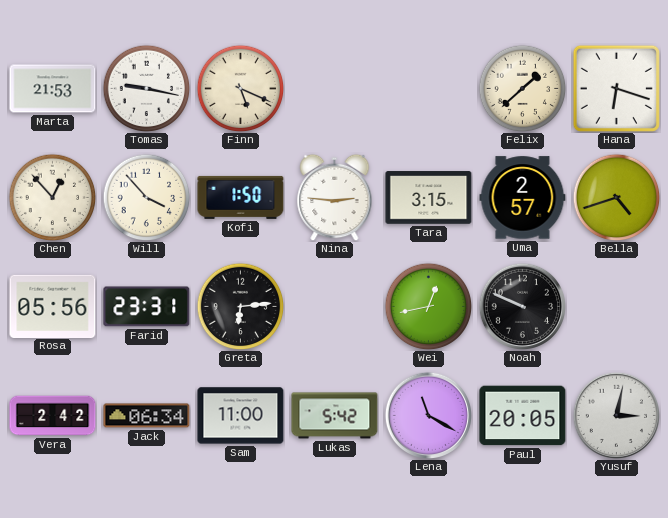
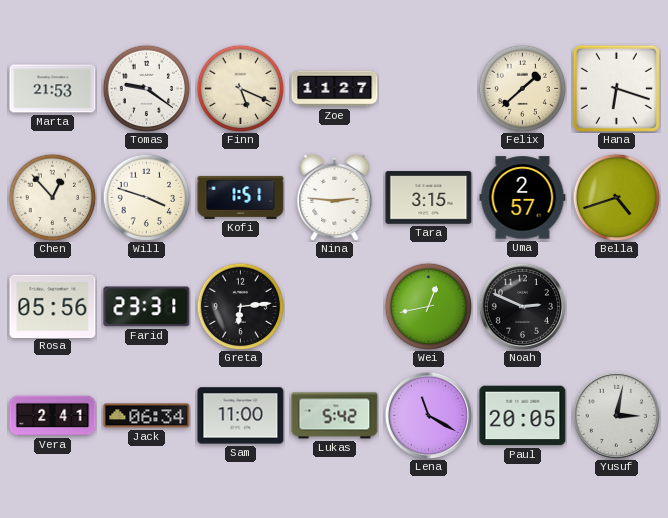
Tomas: 9:17 -> 9:21
Zoe: none -> 11:27
Will: 3:53 -> 3:48
Kofi: 1:50 -> 1:51
Noah: 9:49 -> 2:49
Vera: 2:42 -> 2:41
